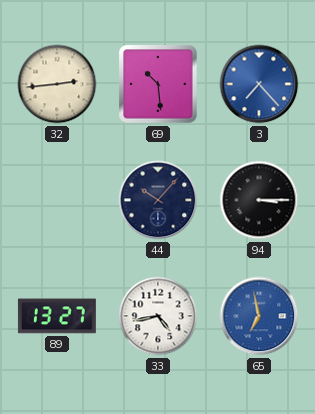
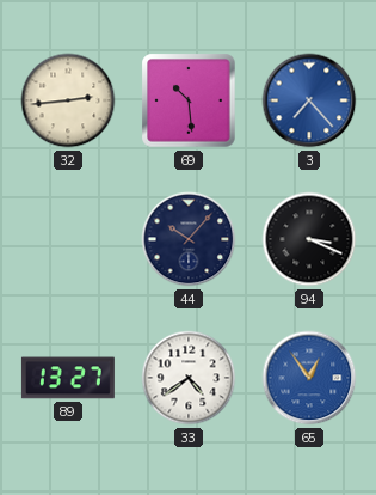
94: 3:15 -> 3:19
33: 4:43 -> 4:39
65: 6:58 -> 12:54
